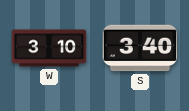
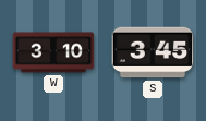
S: 3:40 -> 3:45
